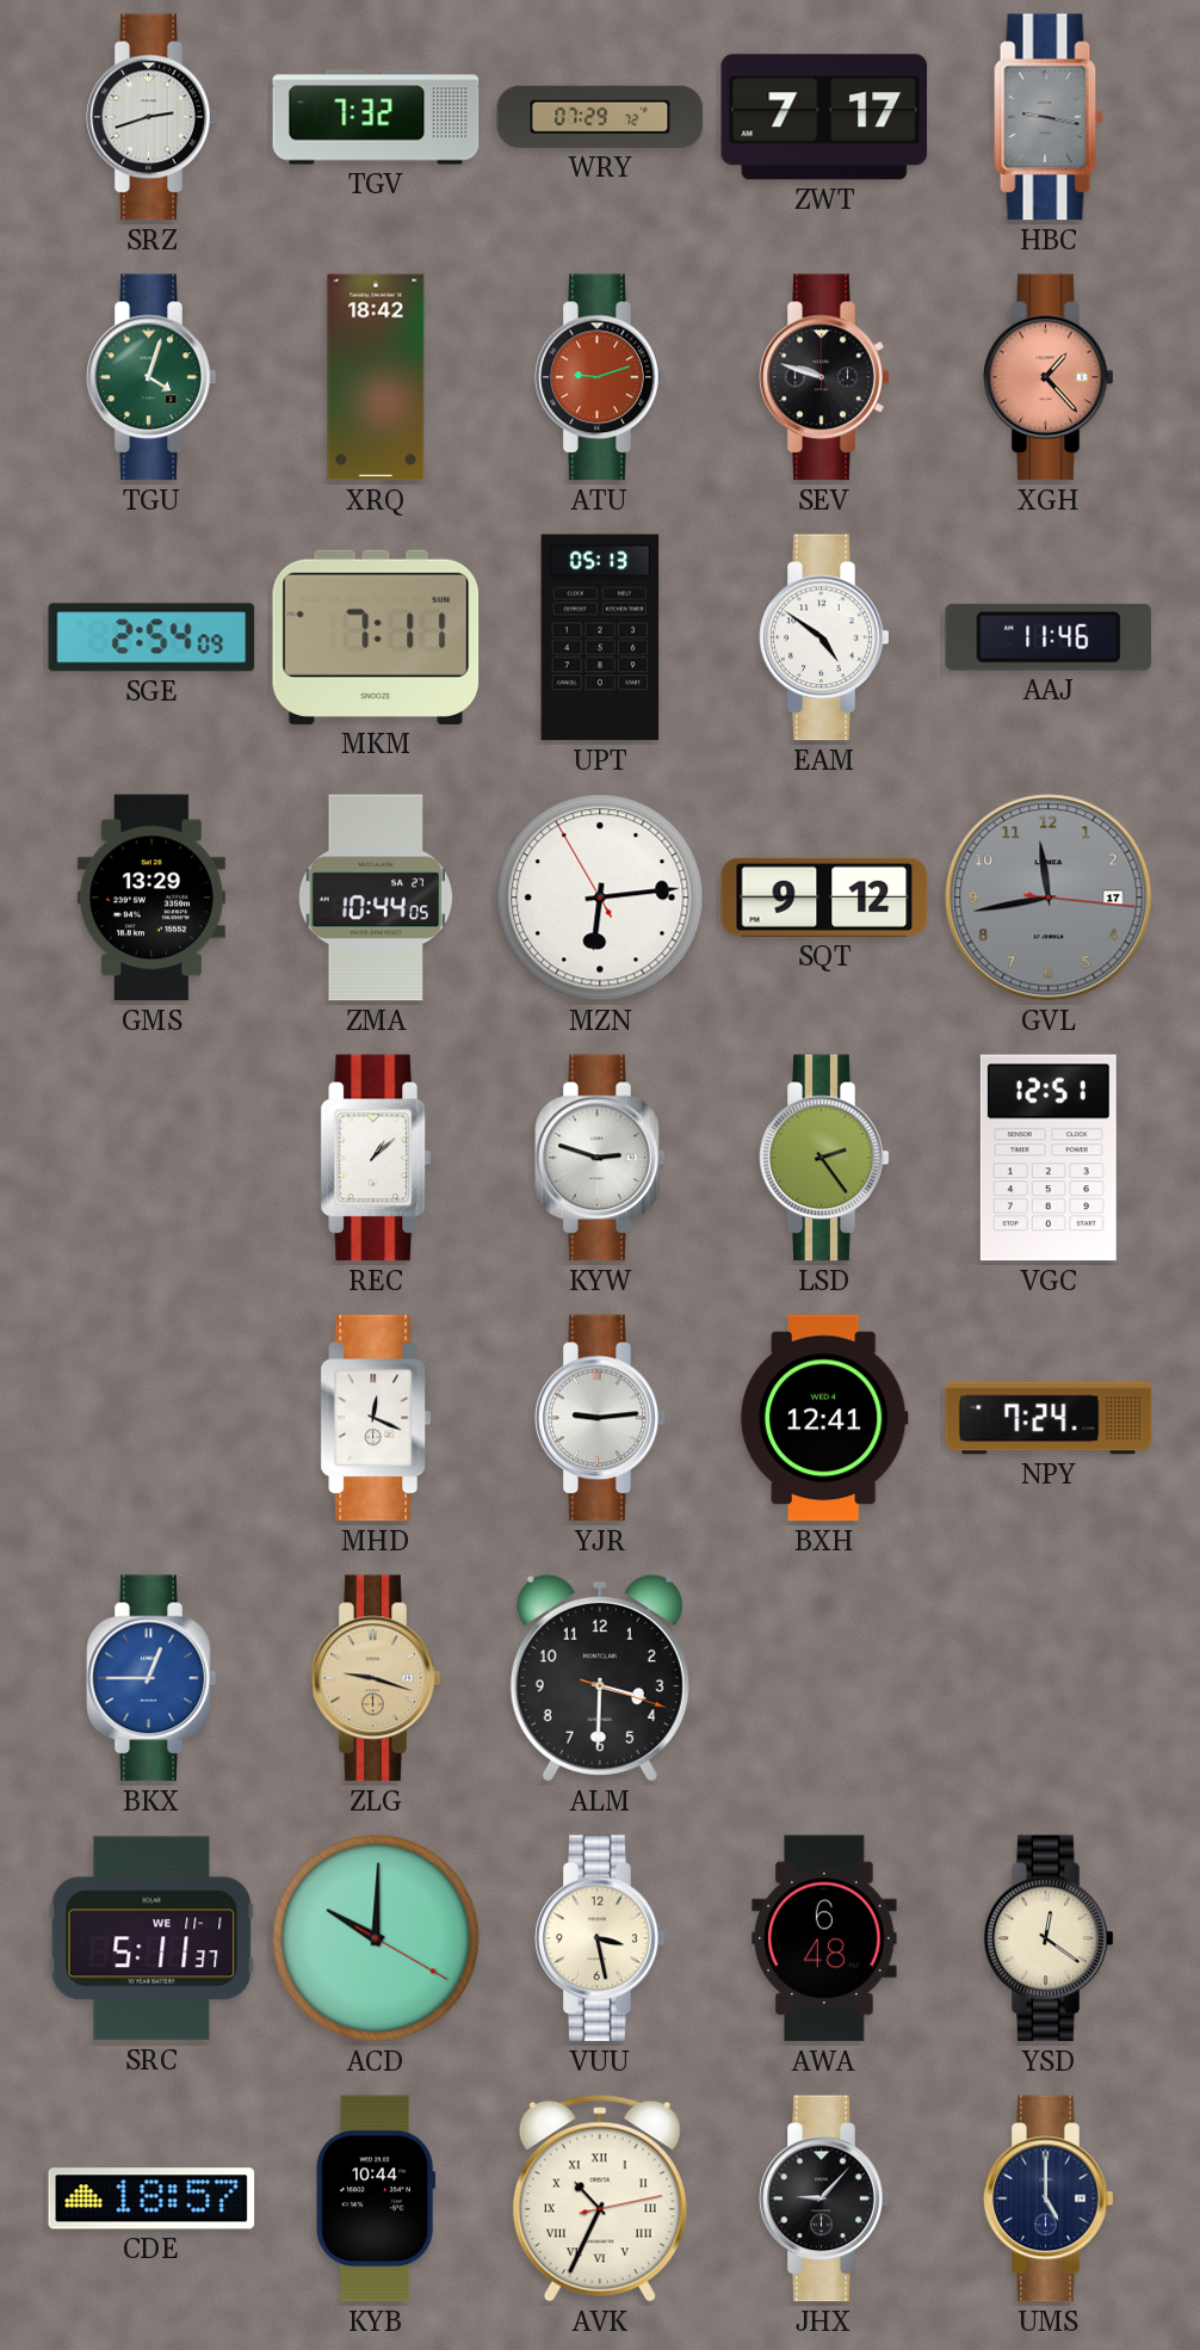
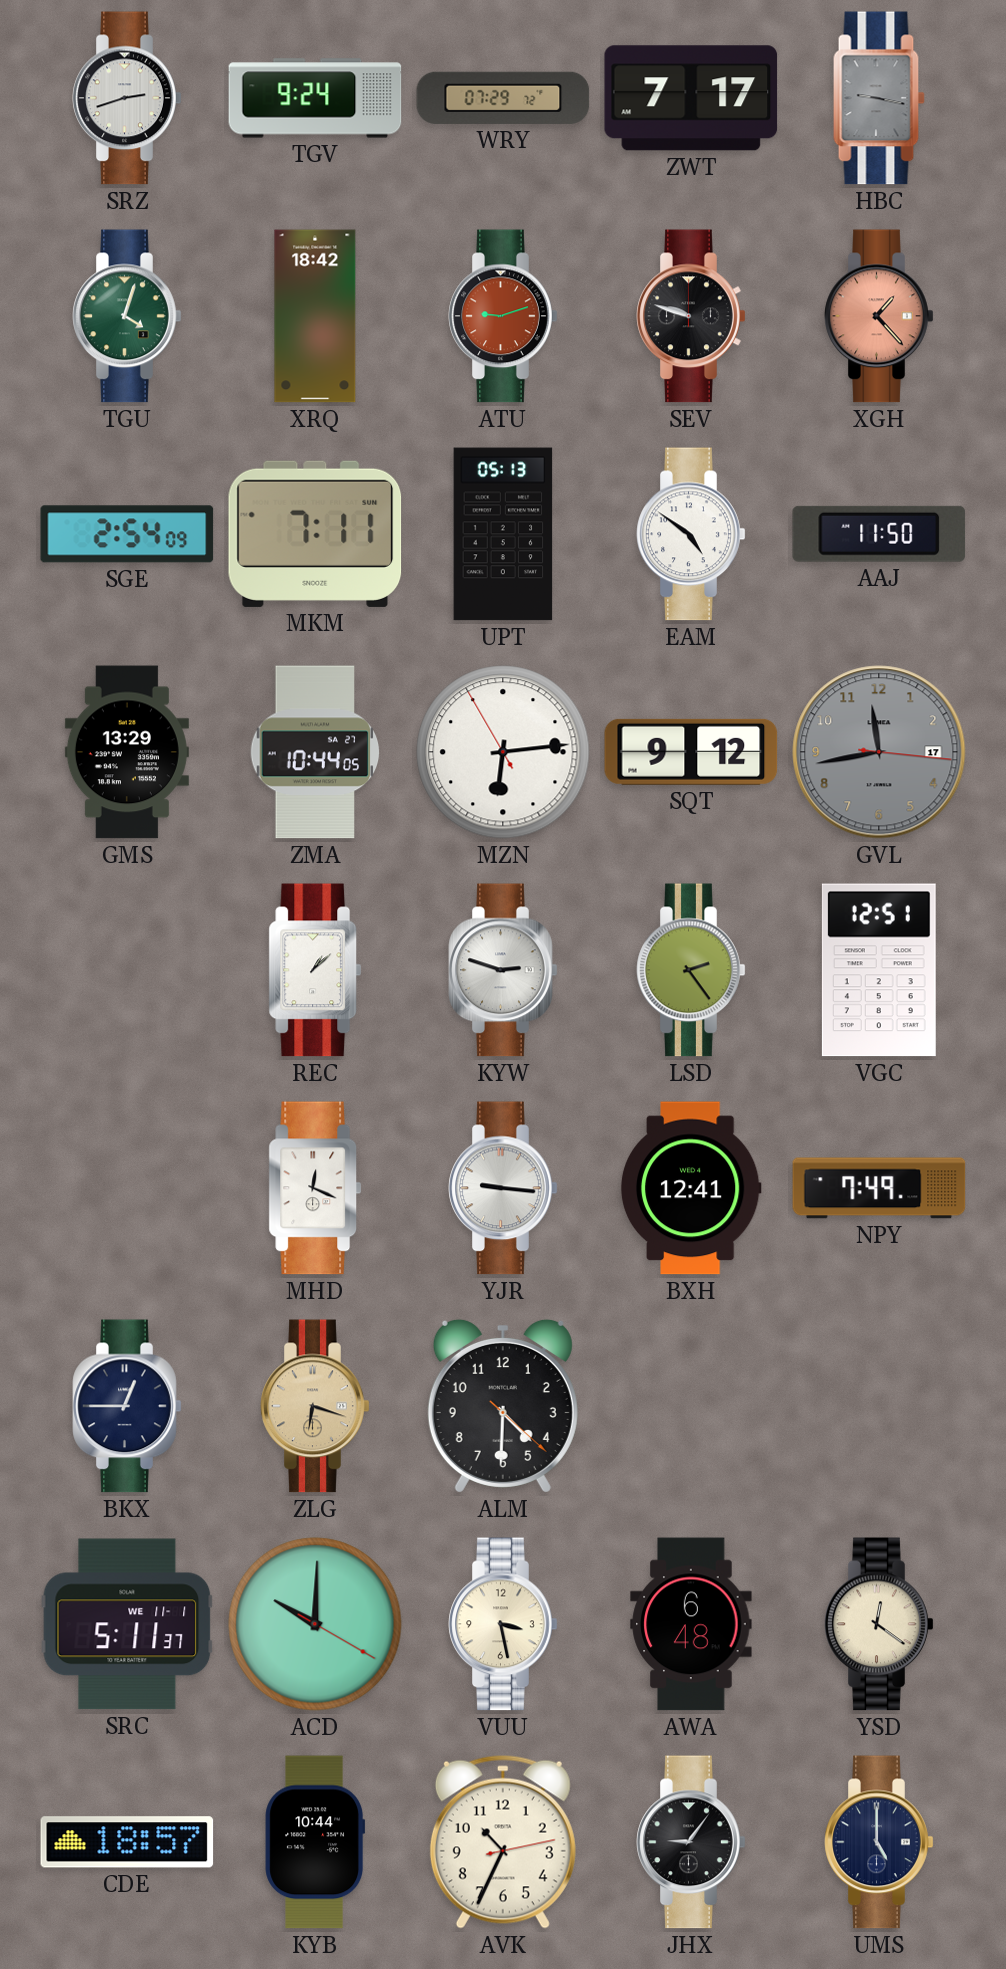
TGV: 7:32 -> 9:24
AAJ: 11:46 -> 11:50
YJR: 9:14 -> 9:16
NPY: 7:24 -> 7:49
BKX dial: blue -> navy
ZLG: 9:18 -> 6:18
ALM: 3:30 -> 4:30
AVK numerals: Roman -> Arabic
JHX: 9:07 -> 9:06
